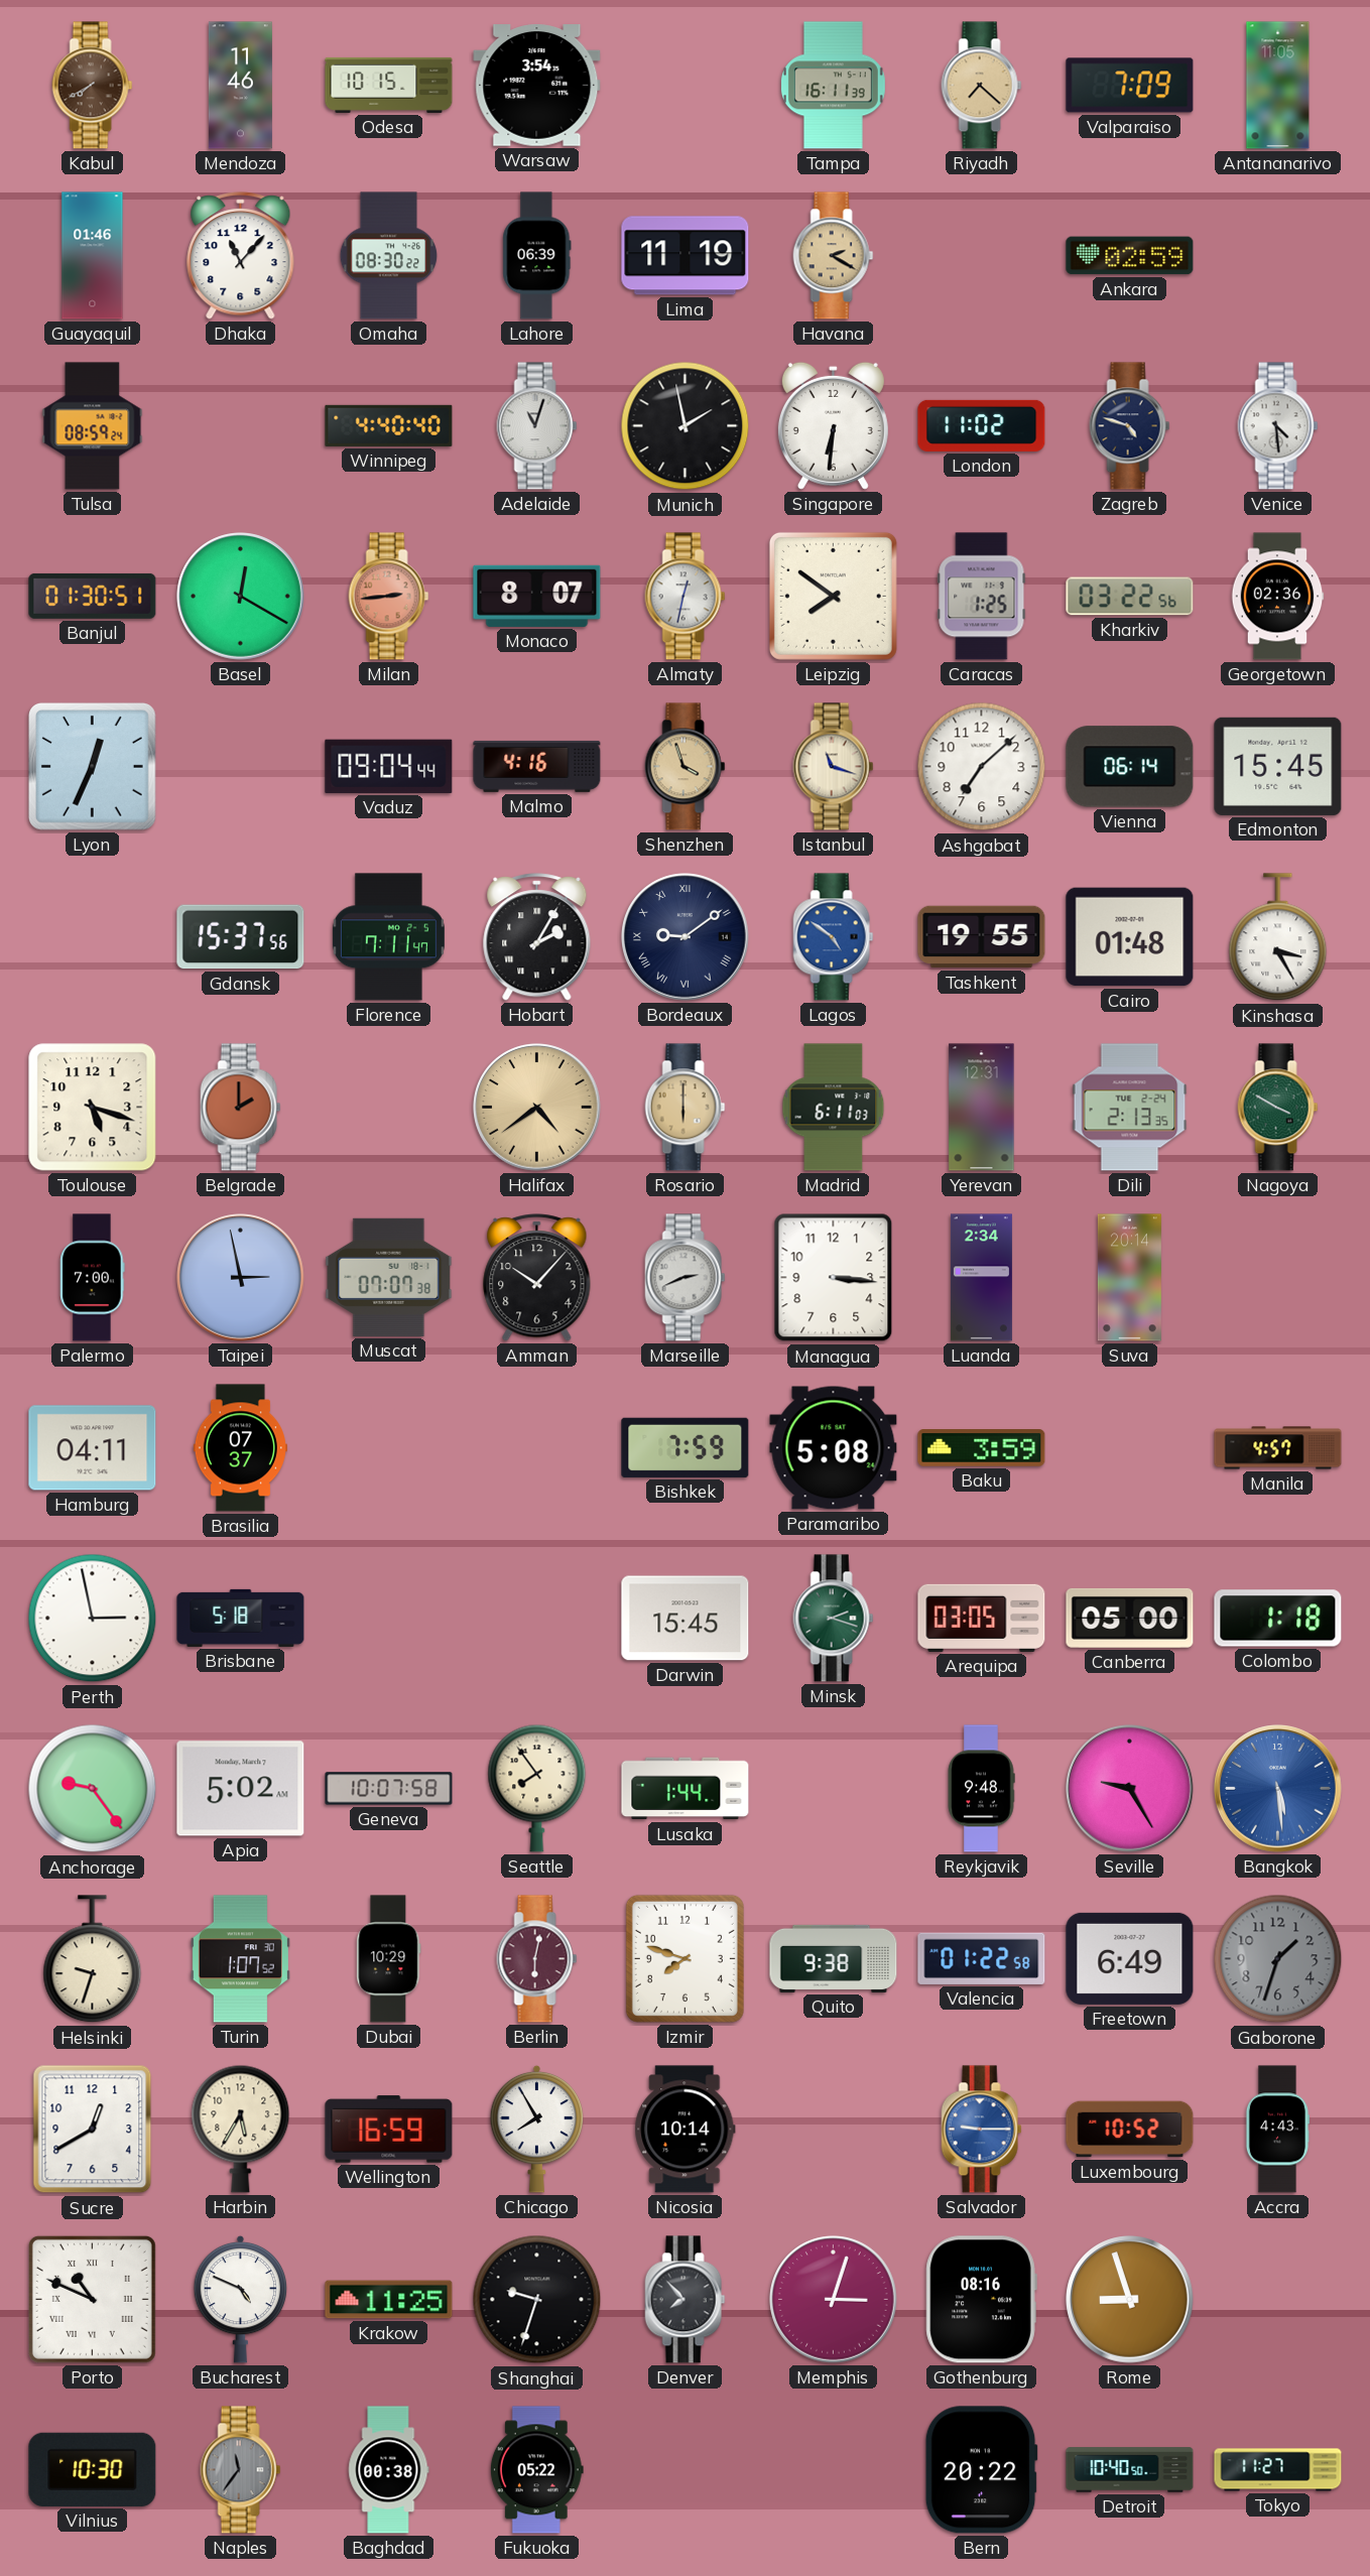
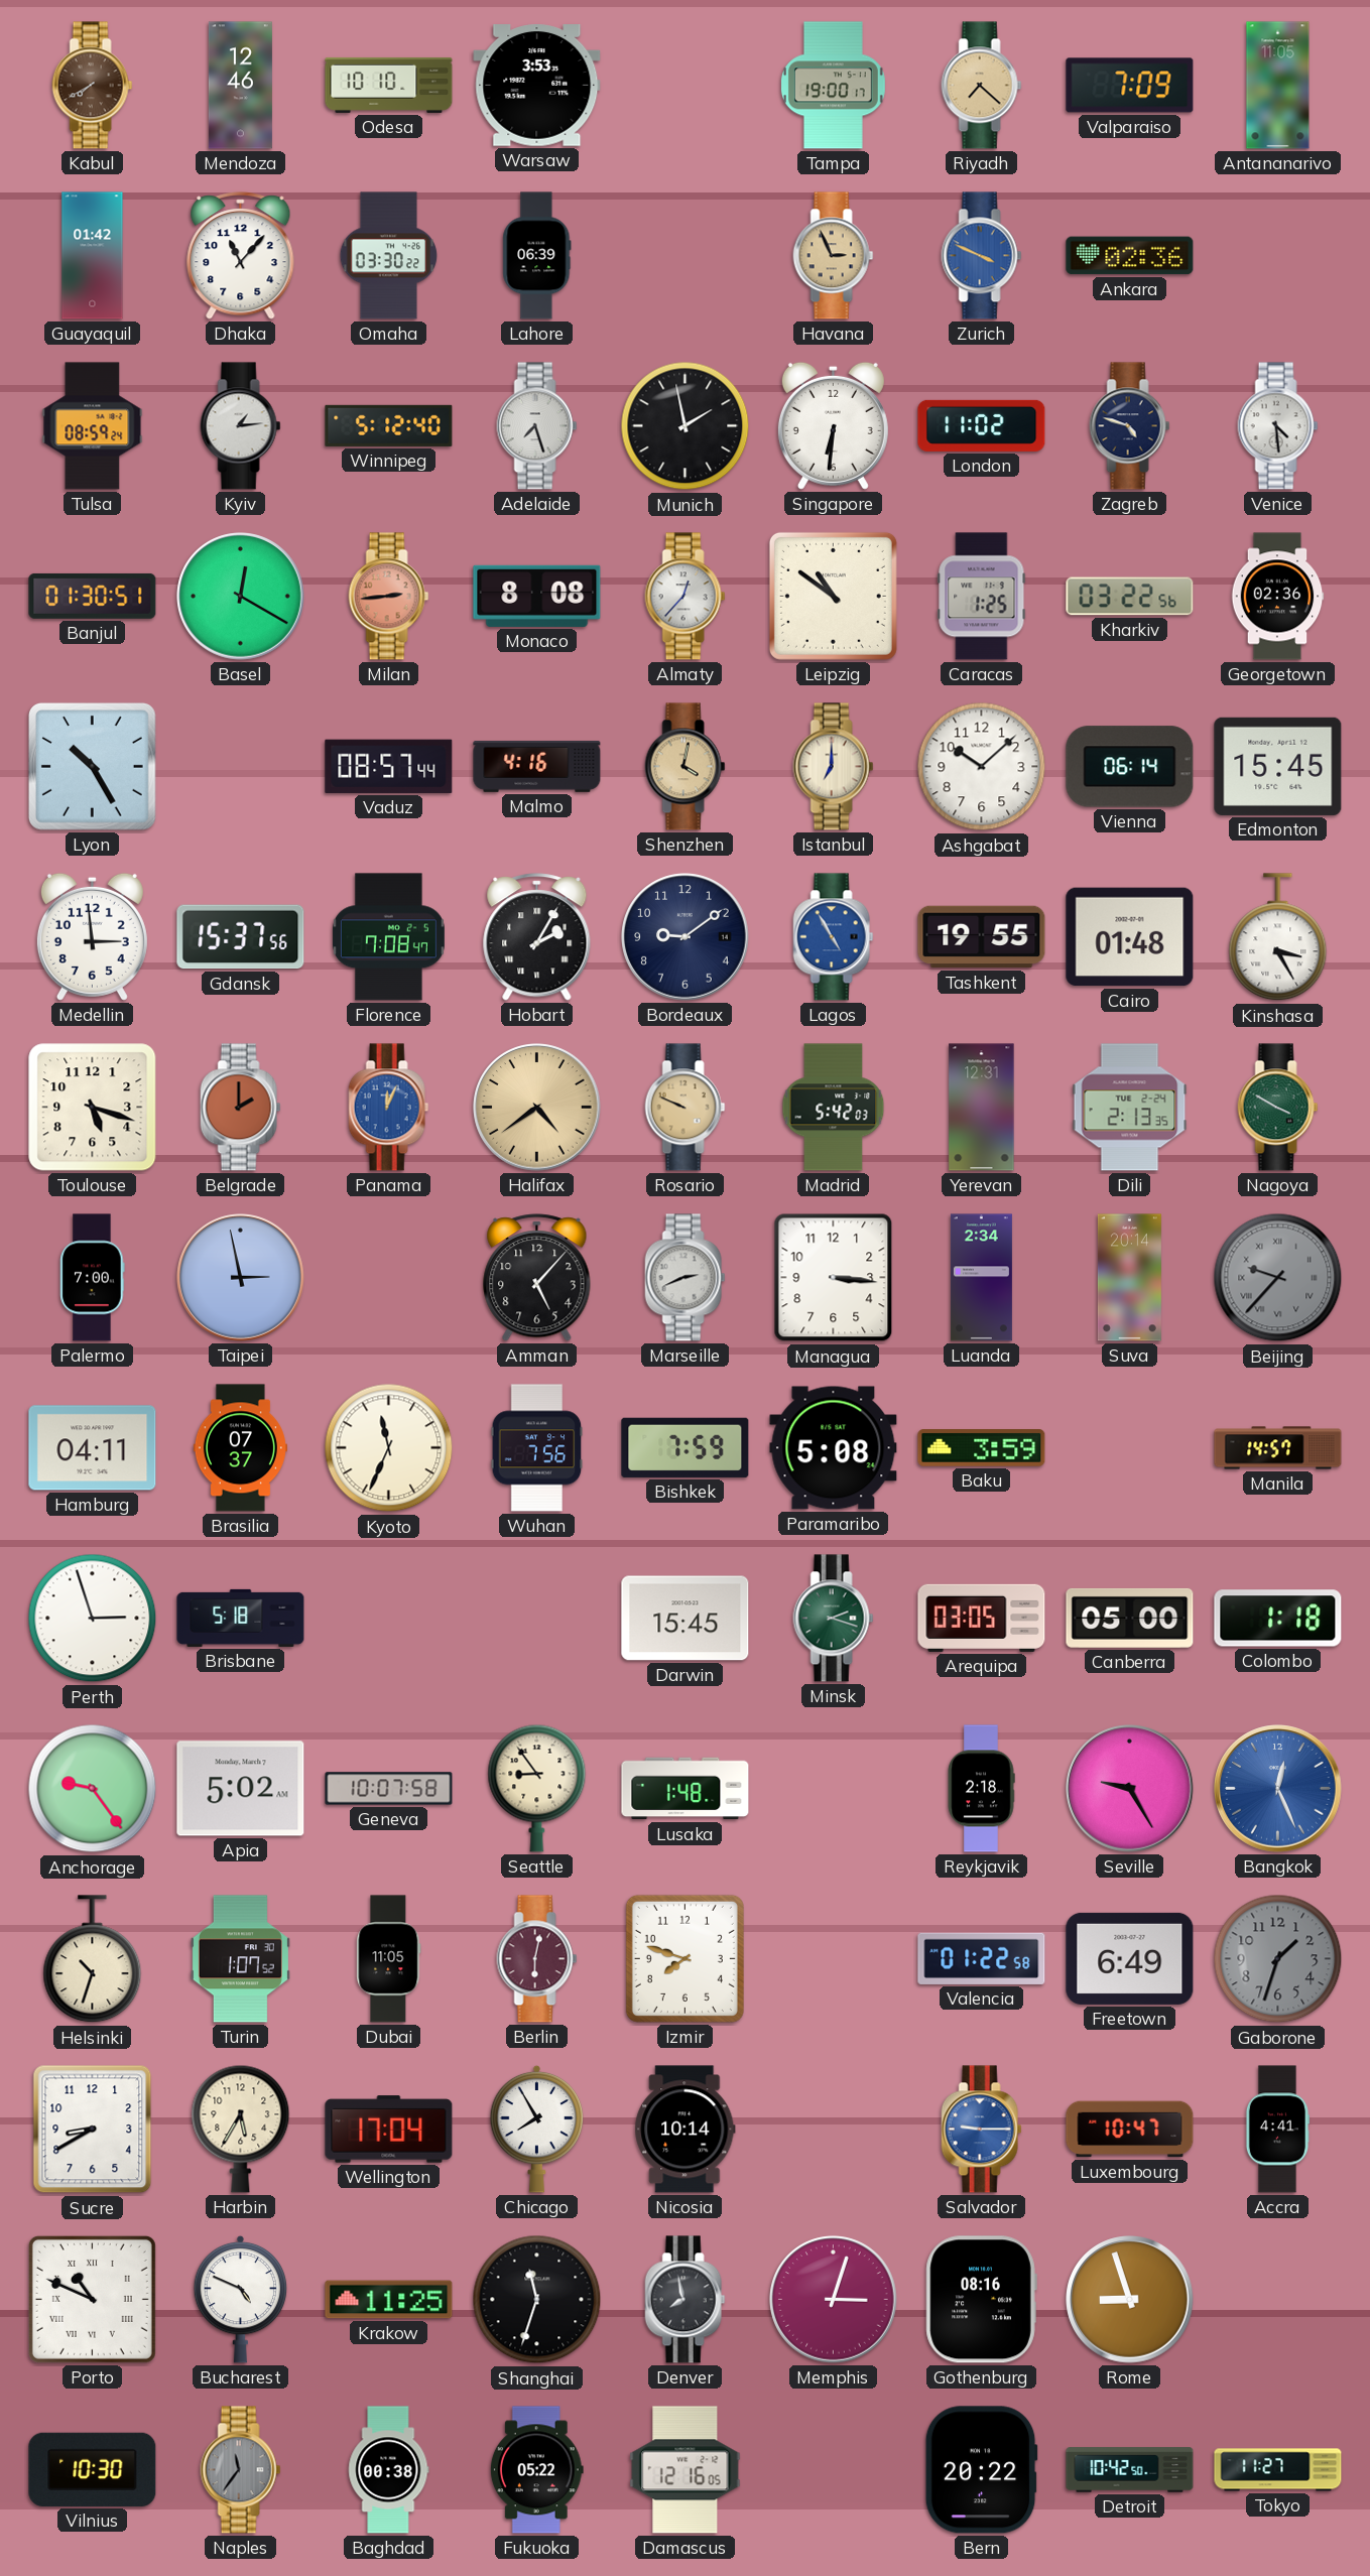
Mendoza: 11:46 -> 12:46
Odesa: 10:15 -> 10:10
Warsaw: 3:54 -> 3:53
Tampa: 16:11 -> 19:00
Guayaquil: 01:46 -> 01:42
Omaha: 08:30 -> 03:30
Lima: 11:19 -> none
Havana: 2:20 -> 2:56
Zurich: none -> 3:49
Ankara: 02:59 -> 02:36
Kyiv: none -> 1:14
Winnipeg: 4:40 -> 5:12
Adelaide: 11:03 -> 7:27
Monaco: 8:07 -> 8:08
Almaty: 12:32 -> 12:37
Leipzig: 7:51 -> 10:51
Lyon: 12:34 -> 10:25
Vaduz: 09:04 -> 08:57
Shenzhen: 3:57 -> 4:02
Istanbul: 11:18 -> 7:00
Ashgabat: 7:08 -> 10:08
Medellin: none -> 2:59
Florence: 7:11 -> 7:08
Bordeaux numerals: Roman -> Arabic
Lagos: 4:51 -> 4:55
Panama: none -> 12:04
Rosario: 6:00 -> 9:49
Madrid: 6:11 -> 5:42
Muscat: 07:07 -> none
Amman: 10:07 -> 5:07
Beijing: none -> 9:37
Kyoto: none -> 11:34
Wuhan: none -> 7:56
Manila: 4:57 -> 14:57
Perth: 2:58 -> 2:57
Seattle: 7:54 -> 8:54
Lusaka: 1:44 -> 1:48
Reykjavik: 9:48 -> 2:18
Bangkok: 5:29 -> 12:26
Helsinki: 9:33 -> 10:33
Dubai: 10:29 -> 11:05
Quito: 9:38 -> none
Sucre: 12:40 -> 8:40
Wellington: 16:59 -> 17:04
Luxembourg: 10:52 -> 10:47
Accra: 4:43 -> 4:41
Shanghai: 9:33 -> 11:33
Denver: 7:53 -> 7:58
Damascus: none -> 12:16
Detroit: 10:40 -> 10:42
